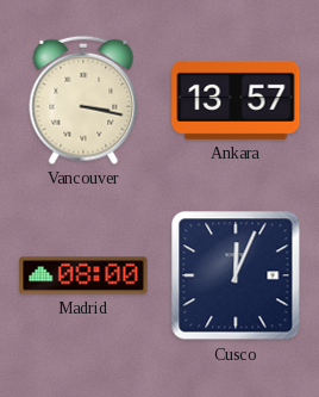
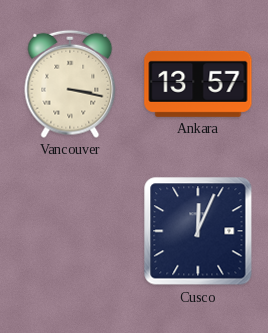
Madrid: 08:00 -> none
